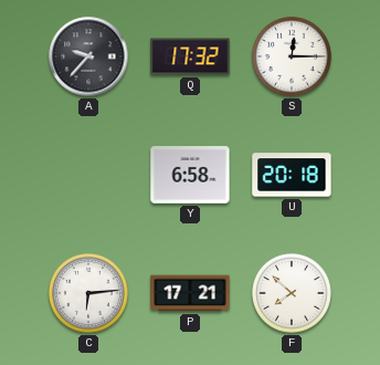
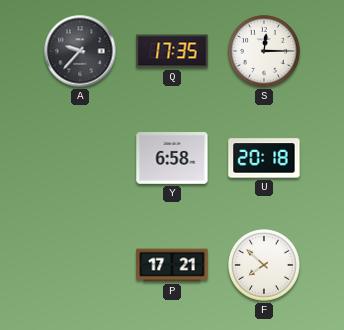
Q: 17:32 -> 17:35
C: 6:14 -> none
